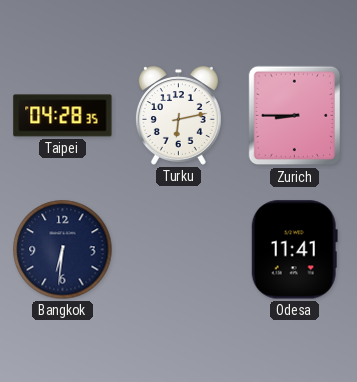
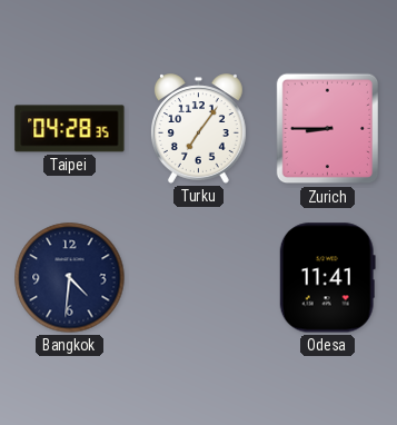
Turku: 6:13 -> 7:06
Bangkok: 6:31 -> 4:31
